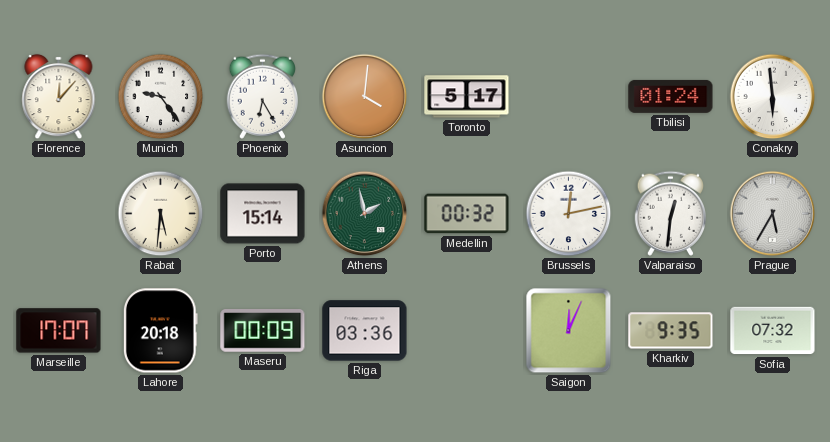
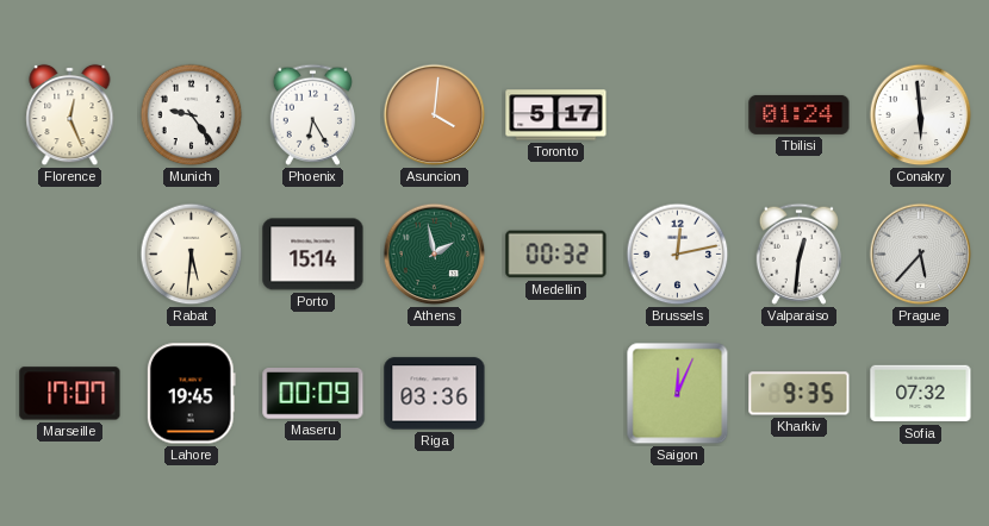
Florence: 12:07 -> 12:26
Prague: 5:35 -> 5:37
Lahore: 20:18 -> 19:45
